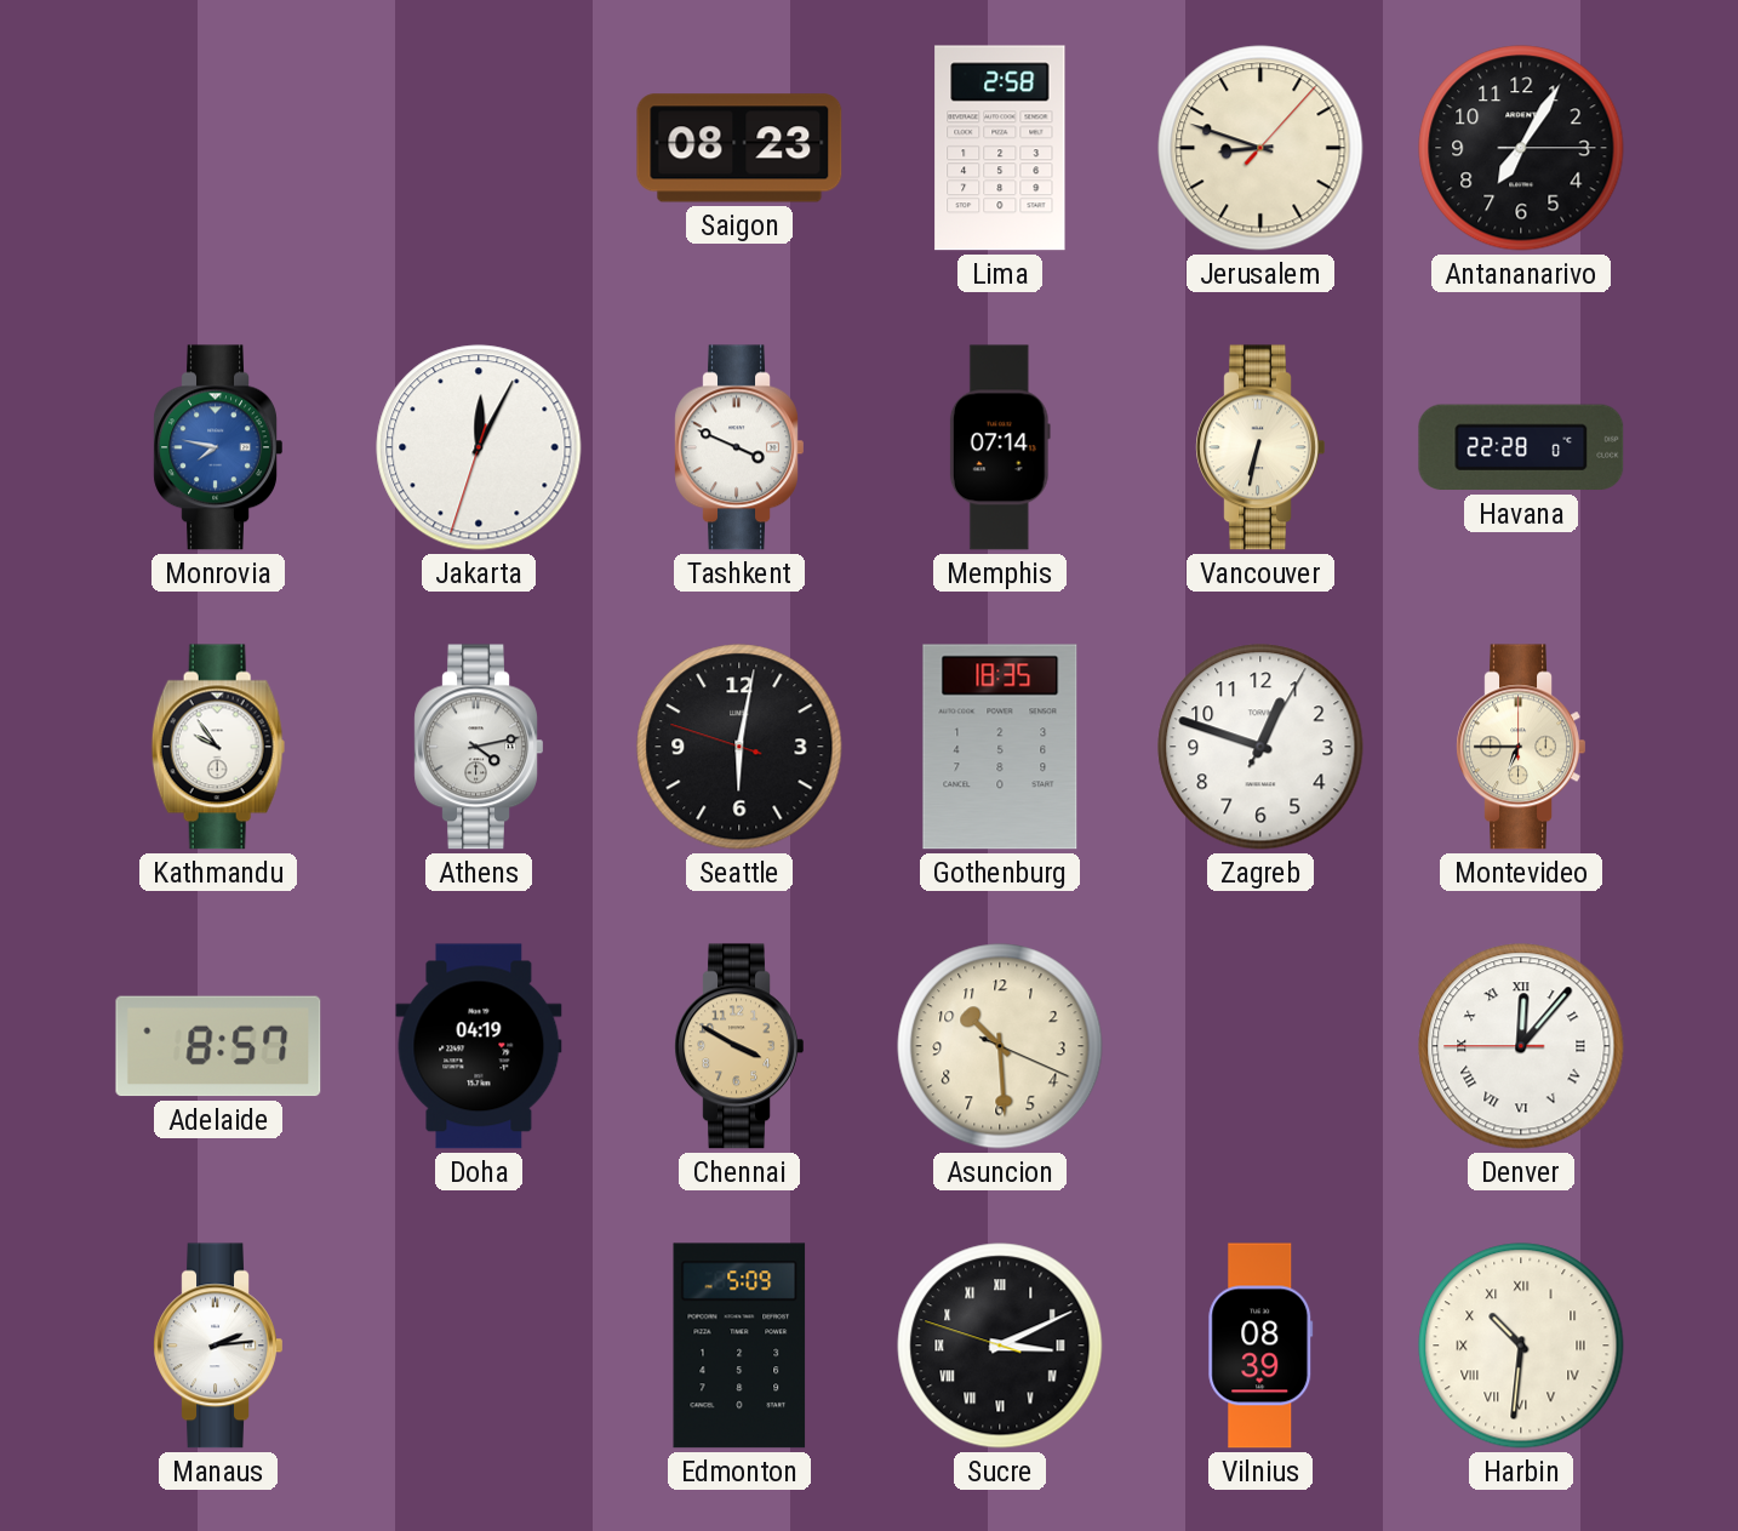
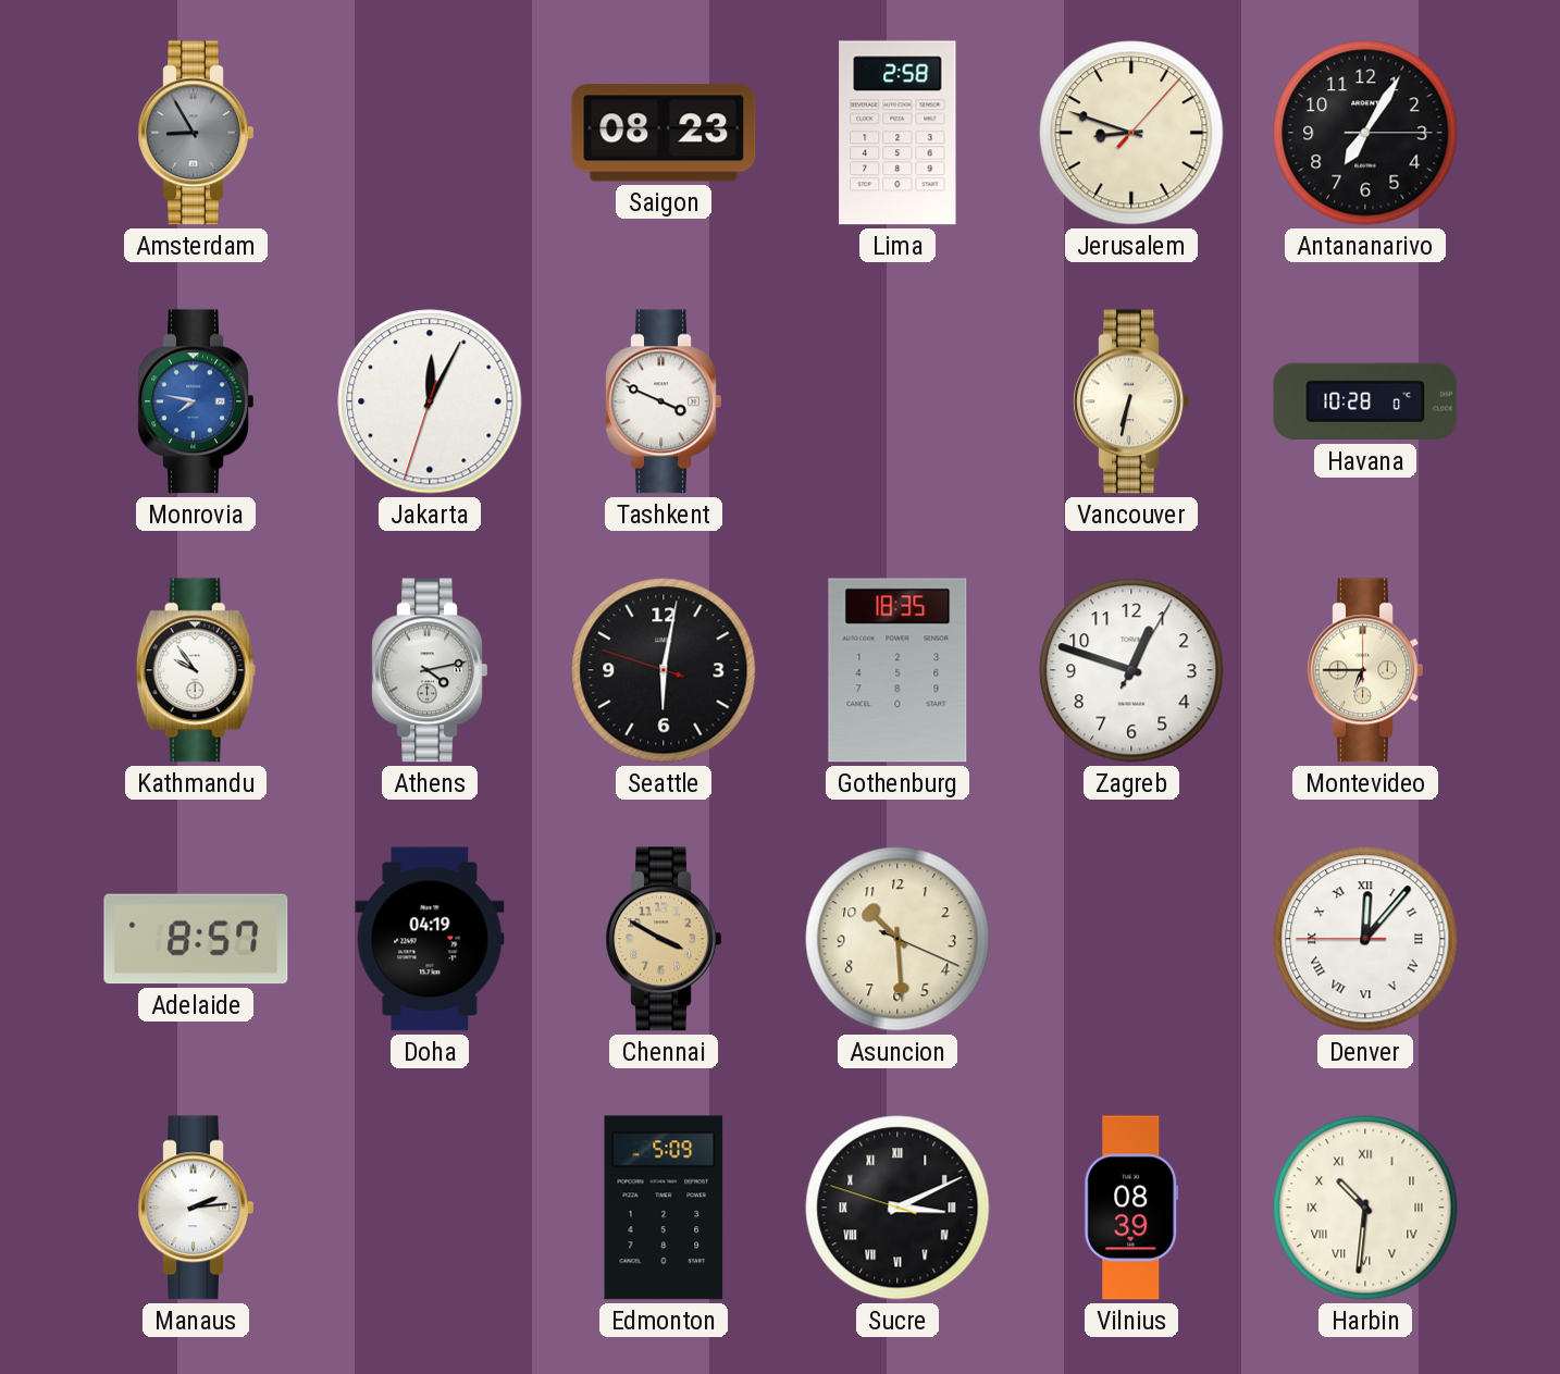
Amsterdam: none -> 8:55
Memphis: 07:14 -> none
Havana: 22:28 -> 10:28
